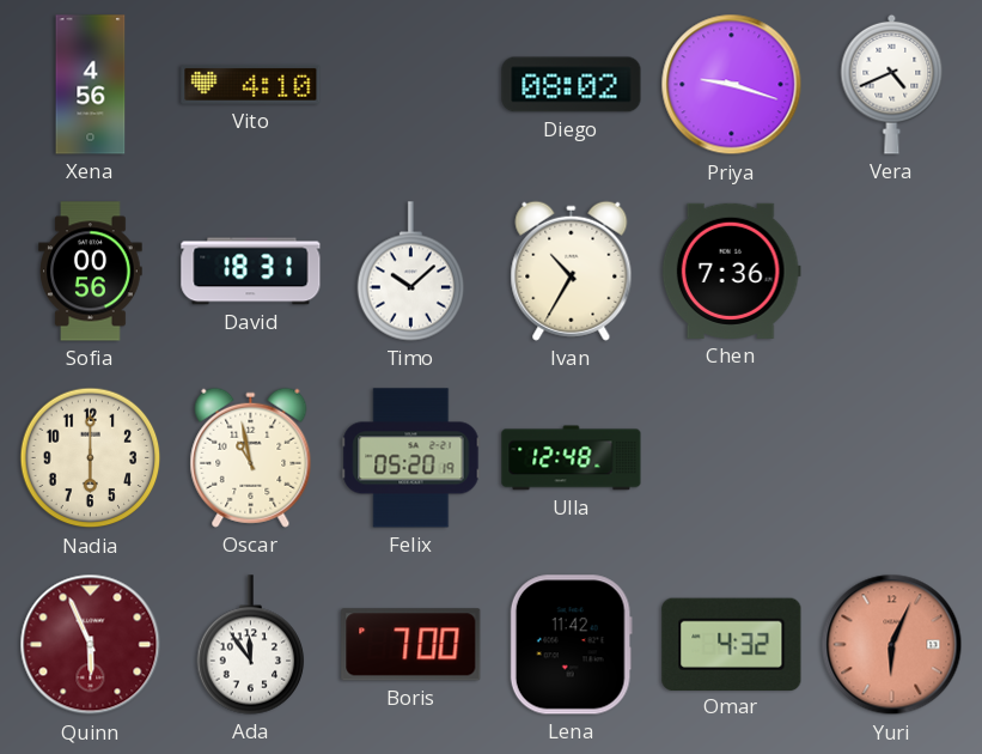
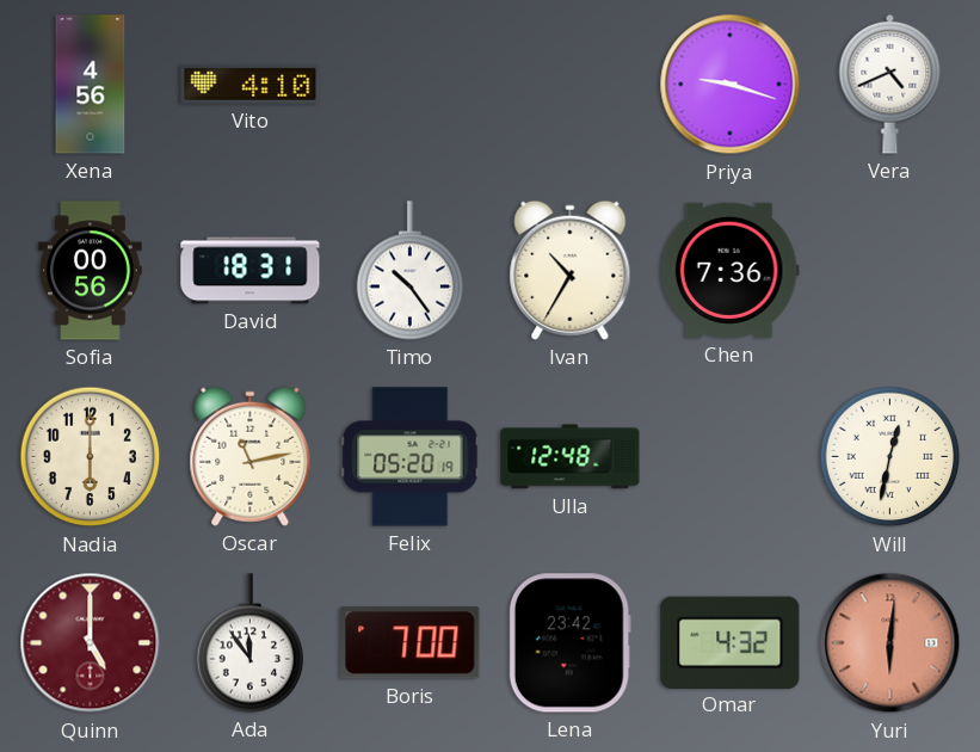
Diego: 08:02 -> none
Timo: 10:08 -> 10:24
Oscar: 10:58 -> 11:13
Will: none -> 12:32
Quinn: 5:56 -> 5:00
Lena: 11:42 -> 23:42
Yuri: 6:04 -> 6:01
